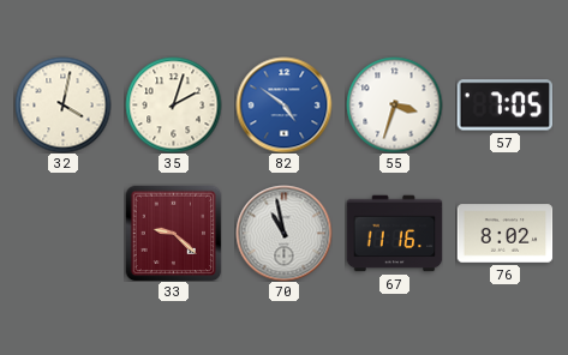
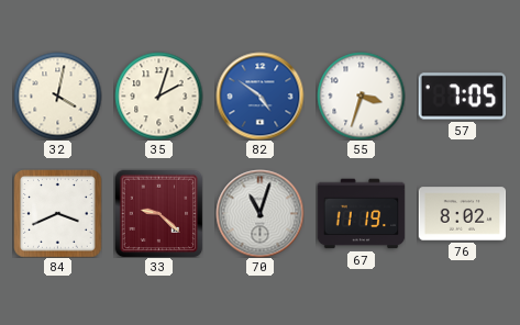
84: none -> 3:41
70: 10:58 -> 11:03
67: 11:16 -> 11:19
